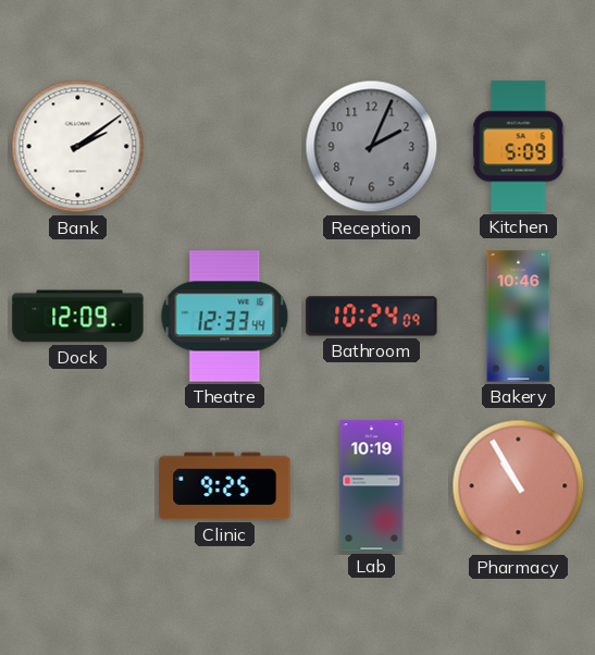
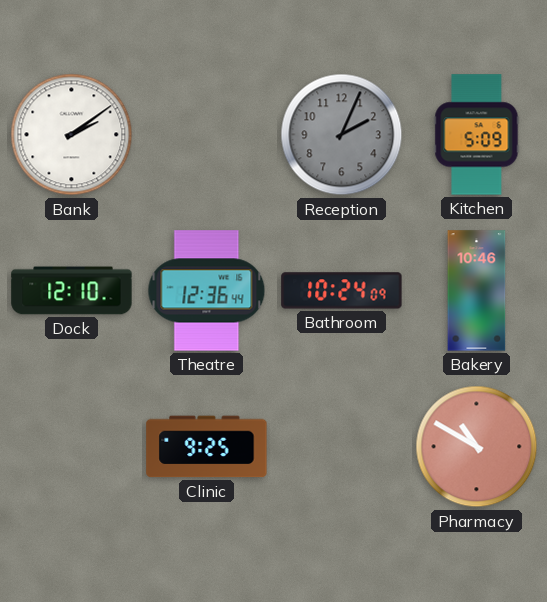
Dock: 12:09 -> 12:10
Theatre: 12:33 -> 12:36
Lab: 10:19 -> none
Pharmacy: 10:55 -> 10:50
